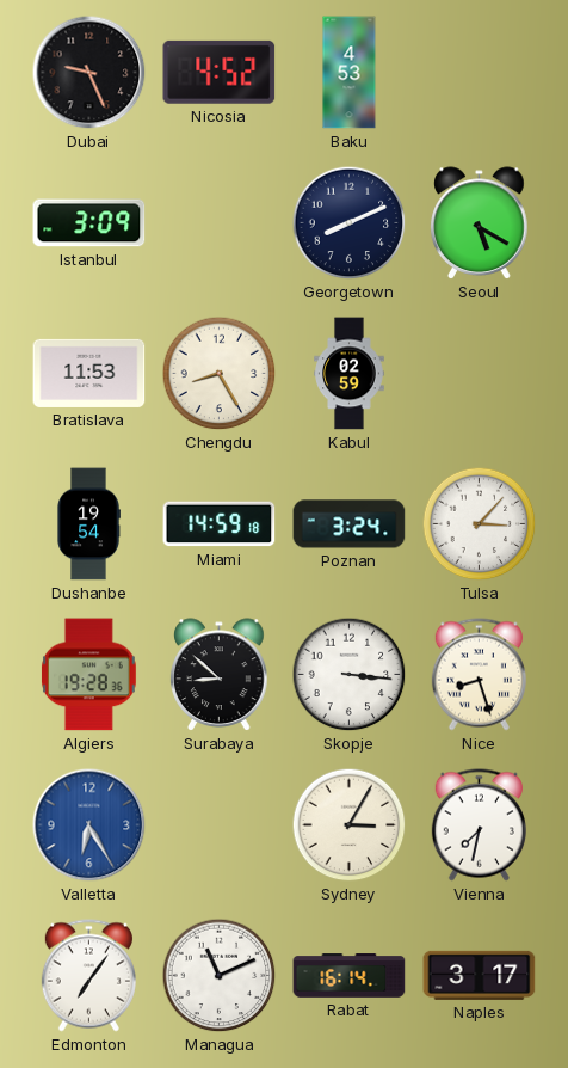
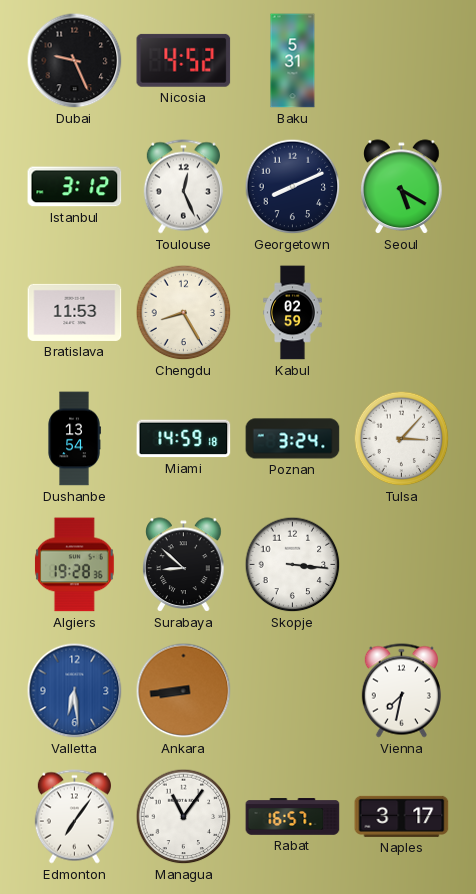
Baku: 4:53 -> 5:31
Istanbul: 3:09 -> 3:12
Toulouse: none -> 12:26
Dushanbe: 19:54 -> 13:54
Nice: 8:27 -> none
Valletta: 6:25 -> 6:29
Ankara: none -> 8:44
Sydney: 3:05 -> none
Managua: 11:11 -> 11:06
Rabat: 16:14 -> 16:57
